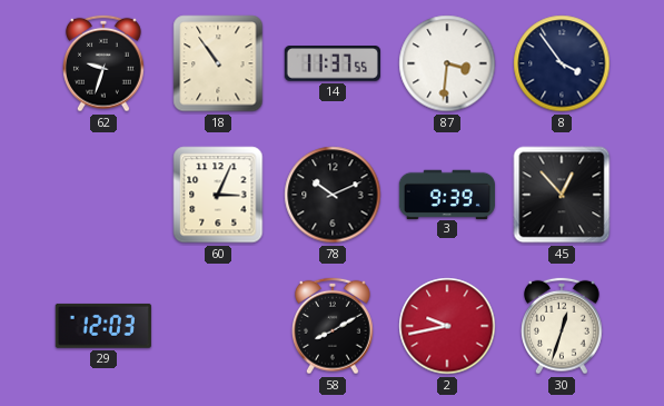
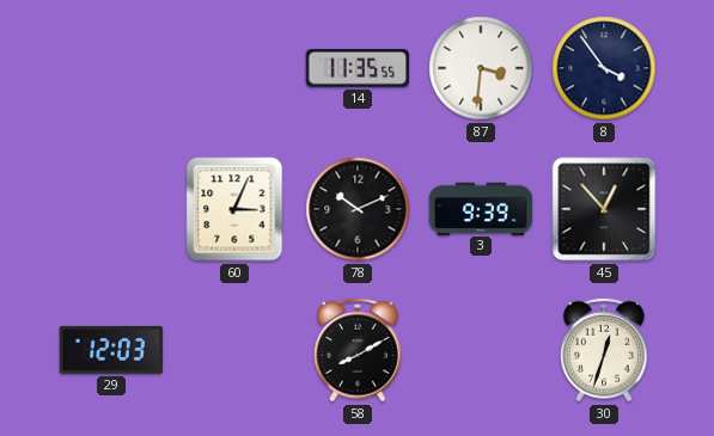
62: 9:33 -> none
18: 10:54 -> none
14: 11:37 -> 11:35
2: 9:43 -> none
